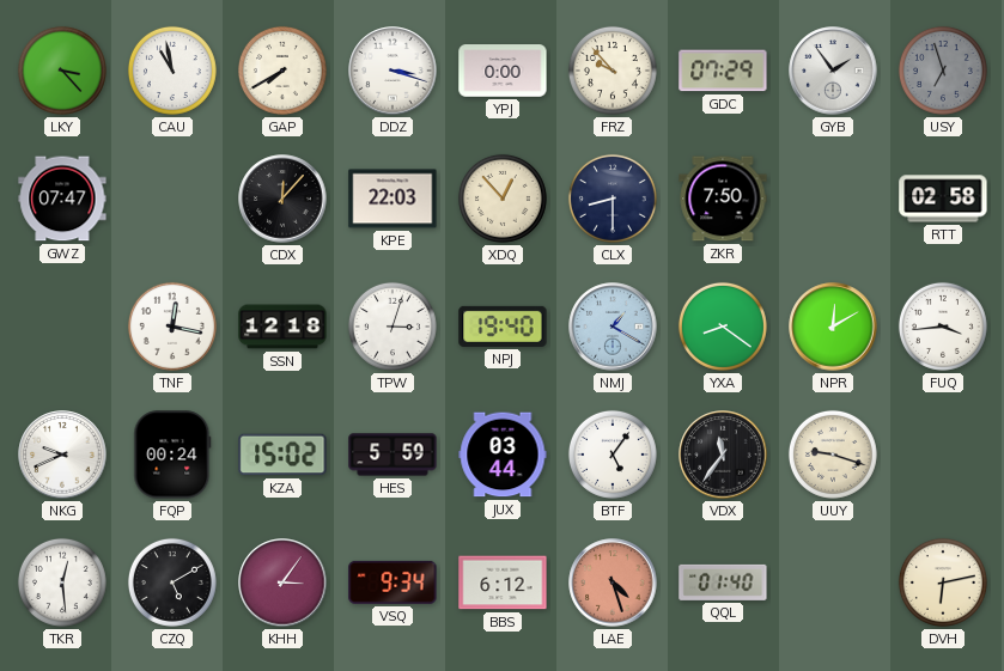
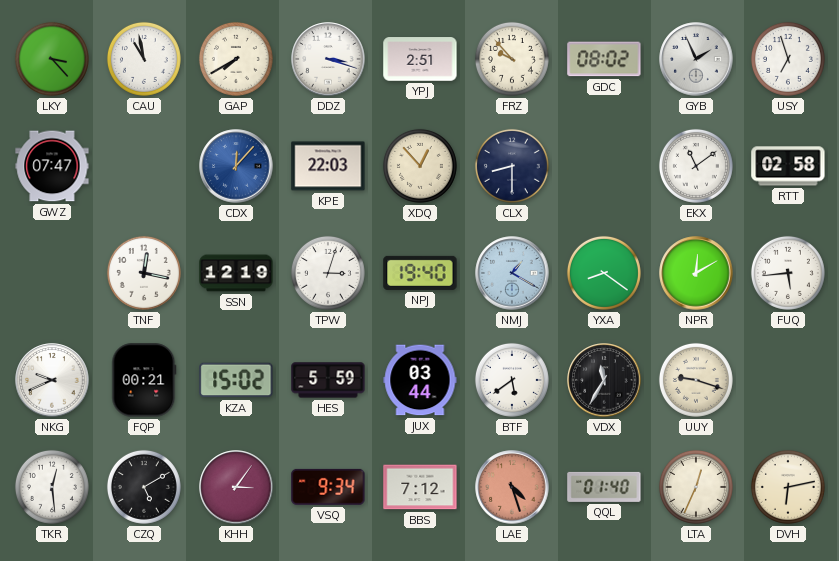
YPJ: 0:00 -> 2:51
GDC: 07:29 -> 08:02
GYB: 1:54 -> 1:56
USY dial: grey -> white
CDX dial: black -> blue
ZKR: 7:50 -> none
EKX: none -> 11:09
SSN: 12:18 -> 12:19
FUQ: 3:44 -> 5:44
FQP: 00:24 -> 00:21
BTF: 5:06 -> 5:39
VDX: 11:36 -> 11:35
BBS: 6:12 -> 7:12
LTA: none -> 12:34
